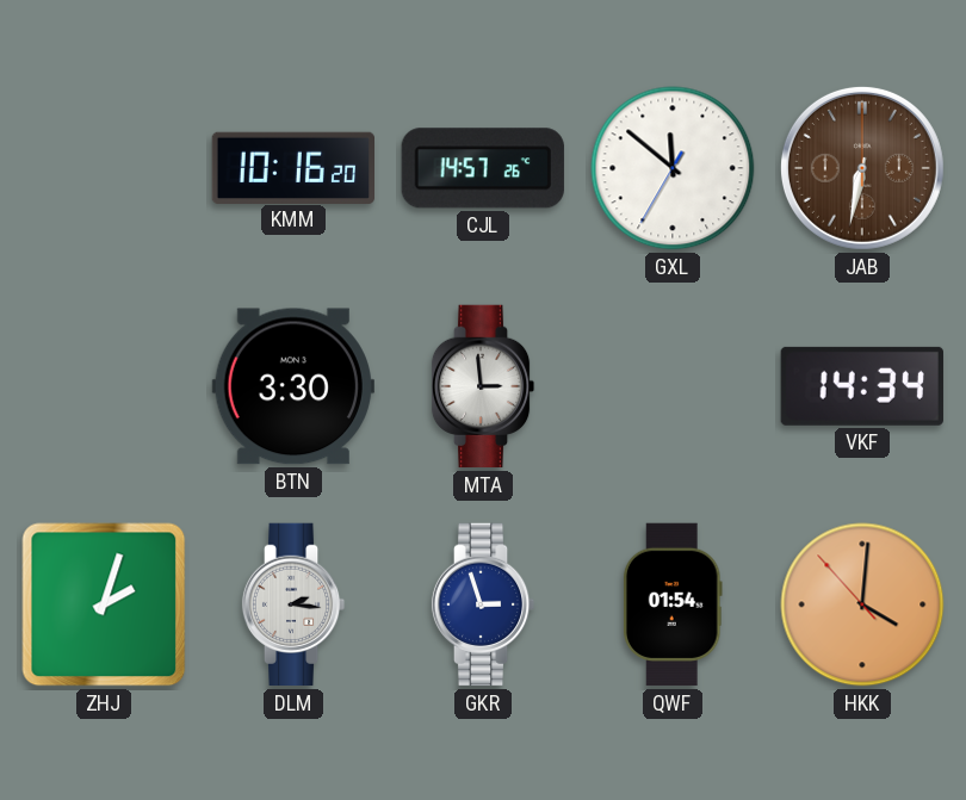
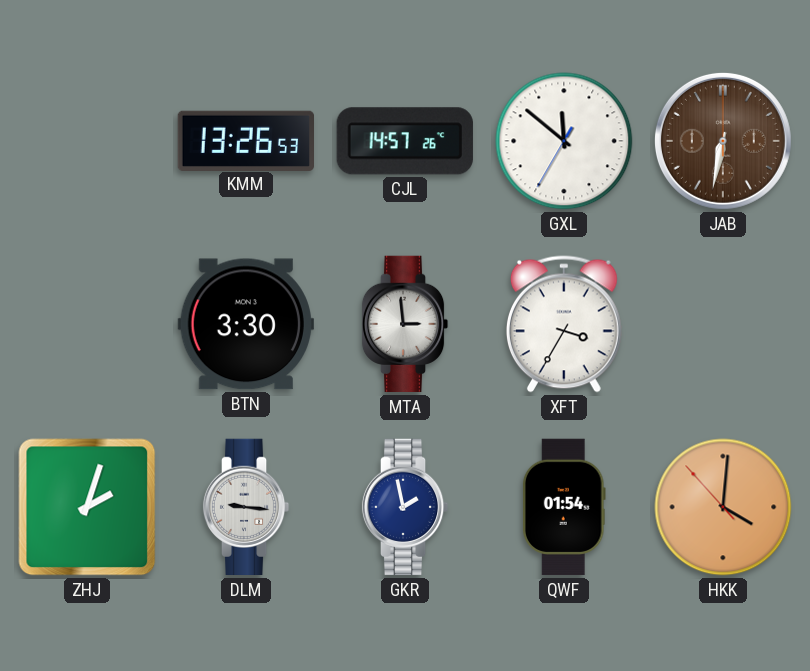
KMM: 10:16 -> 13:26
XFT: none -> 3:35
VKF: 14:34 -> none
DLM: 2:16 -> 9:16
GKR: 2:57 -> 1:58
